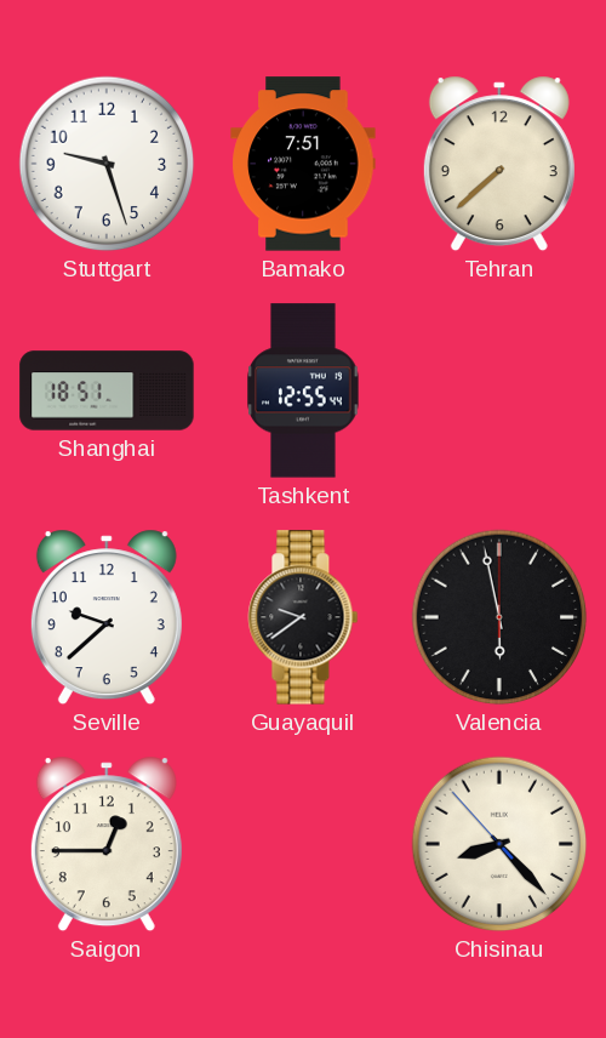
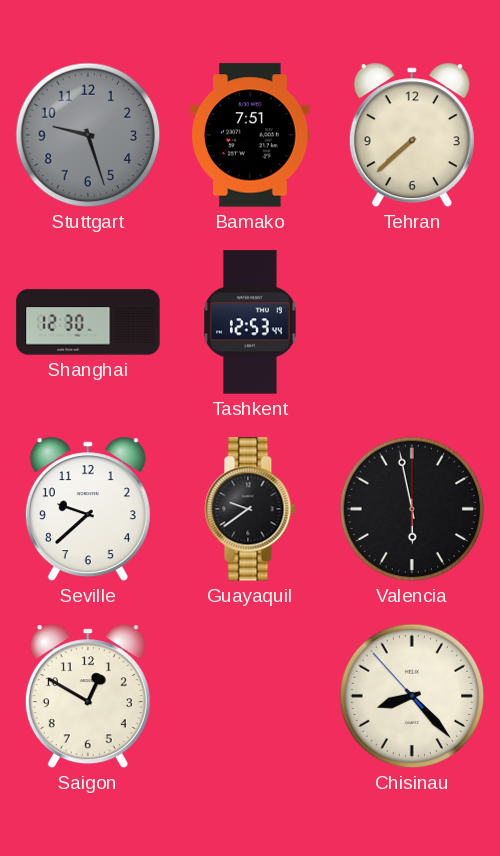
Stuttgart dial: white -> grey
Shanghai: 18:51 -> 12:30
Tashkent: 12:55 -> 12:53
Saigon: 12:45 -> 12:50
